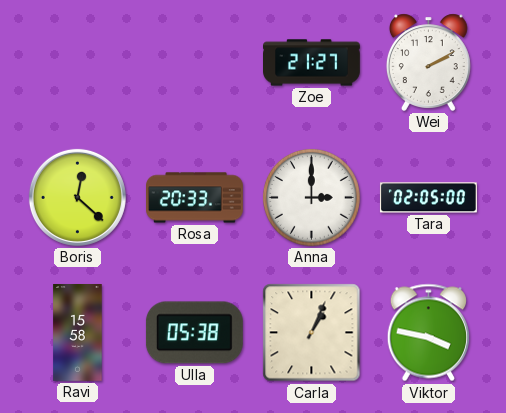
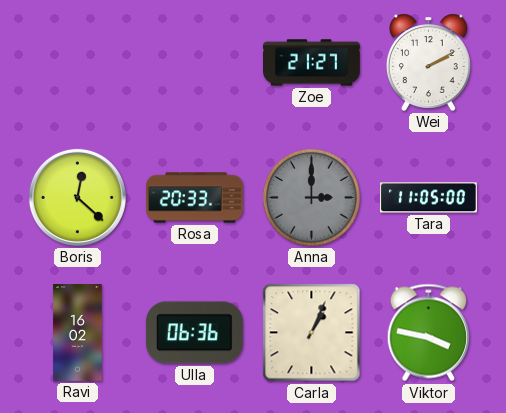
Anna dial: white -> grey
Tara: 02:05 -> 11:05
Ravi: 15:58 -> 16:02
Ulla: 05:38 -> 06:36
